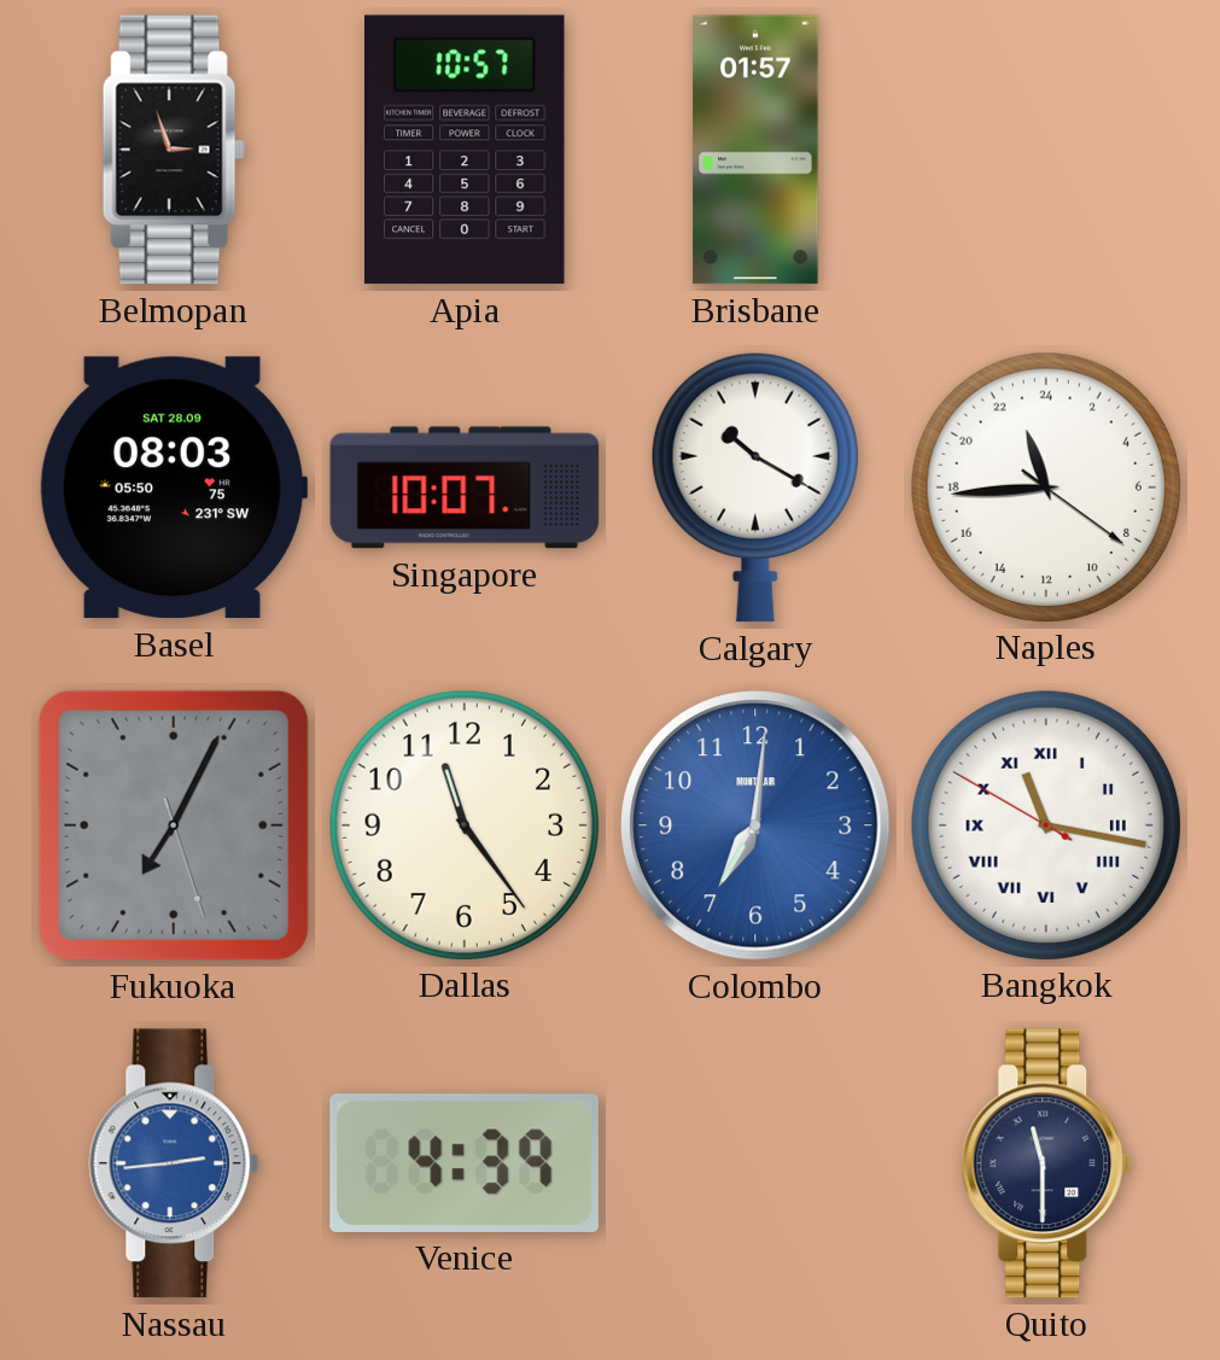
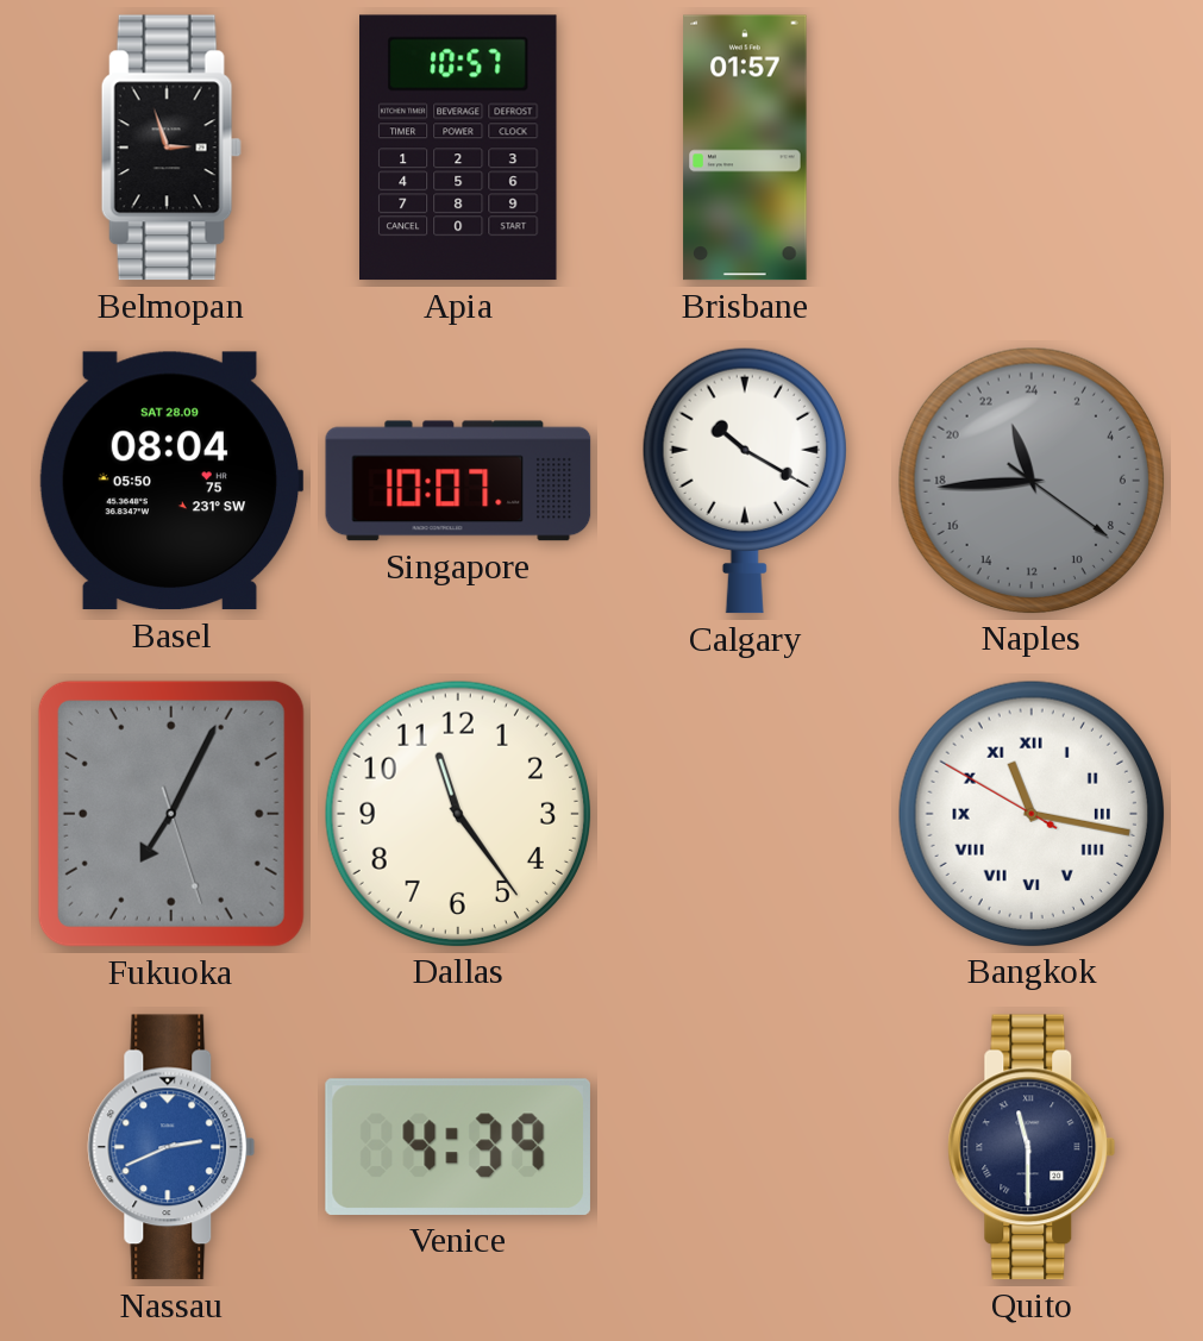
Basel: 08:03 -> 08:04
Naples dial: white -> grey
Colombo: 7:01 -> none
Nassau: 2:44 -> 2:41
